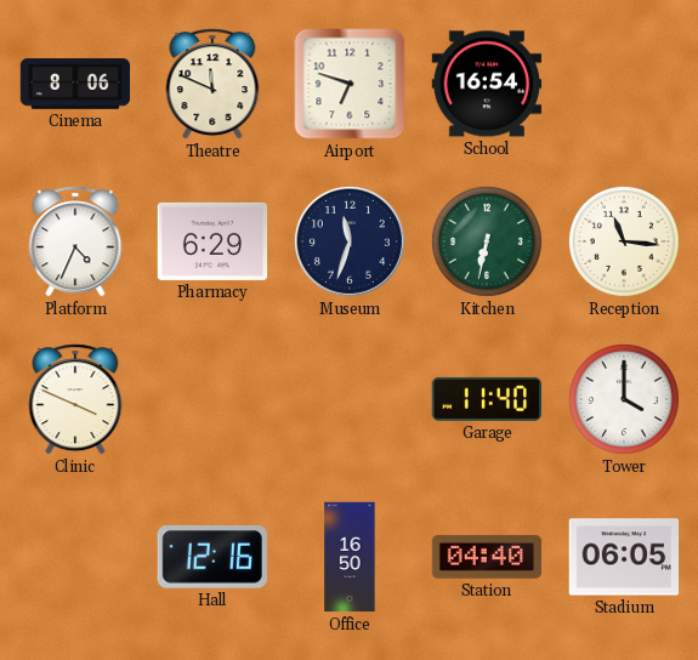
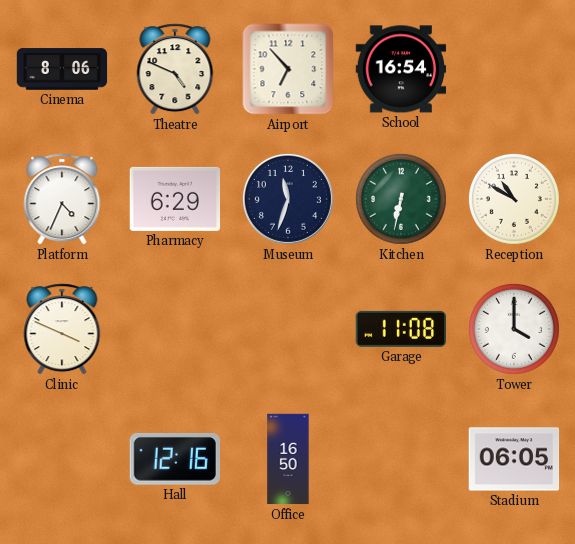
Theatre: 11:49 -> 4:49
Airport: 6:48 -> 6:53
Reception: 11:16 -> 10:50
Garage: 11:40 -> 11:08
Station: 04:40 -> none
